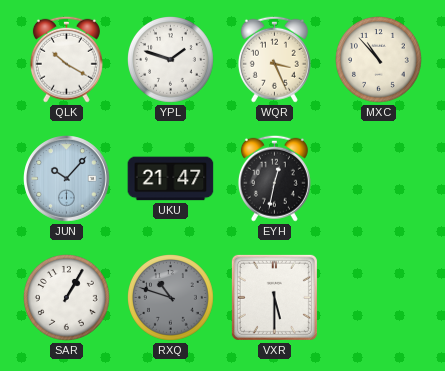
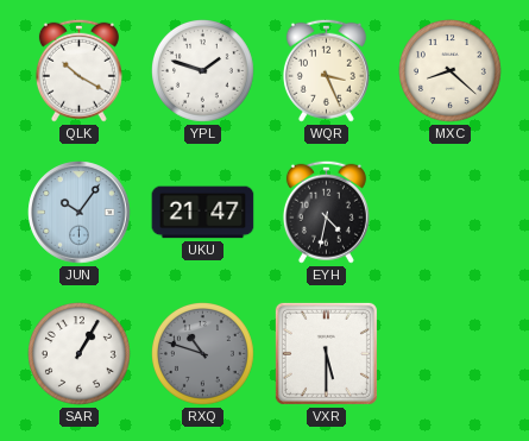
MXC: 10:53 -> 8:22
JUN: 10:07 -> 10:06
EYH: 12:32 -> 4:32
